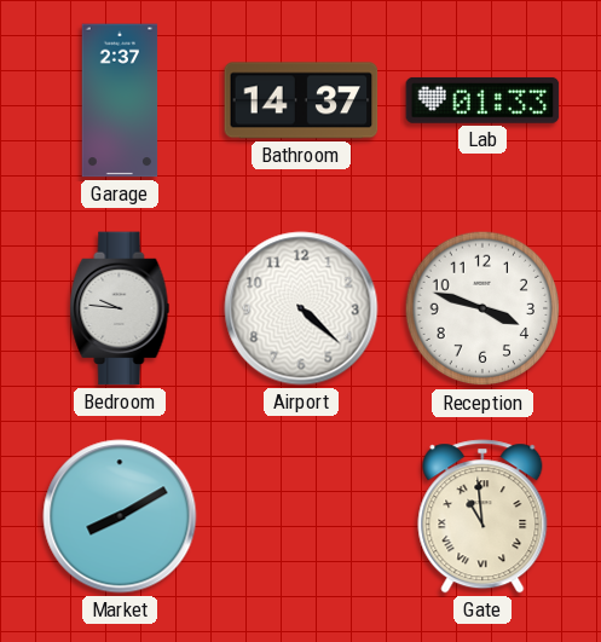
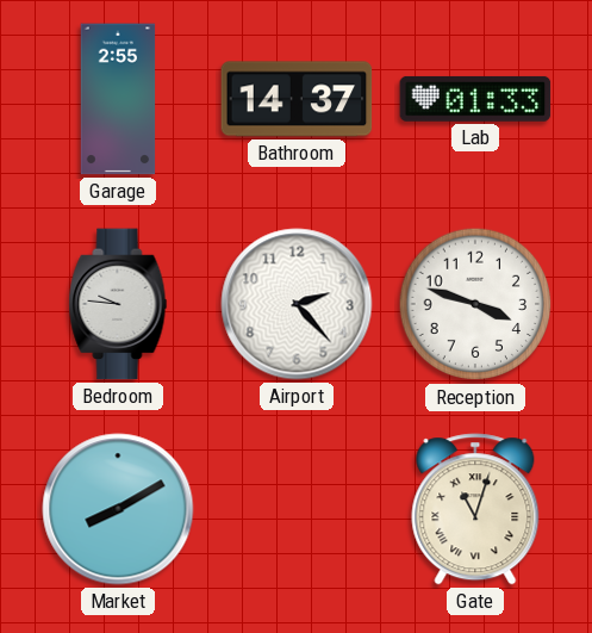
Garage: 2:37 -> 2:55
Airport: 4:22 -> 2:23
Gate: 10:59 -> 11:03
